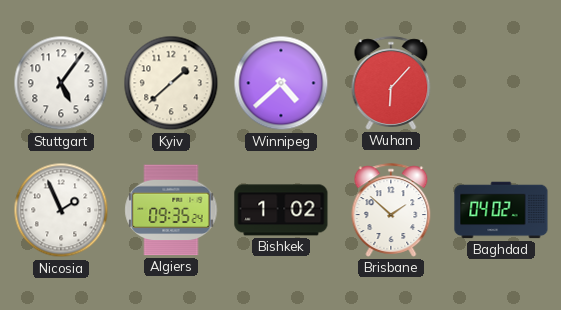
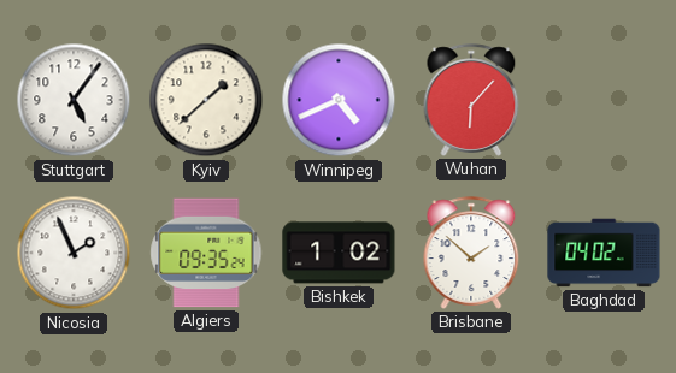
Winnipeg: 4:38 -> 4:41
